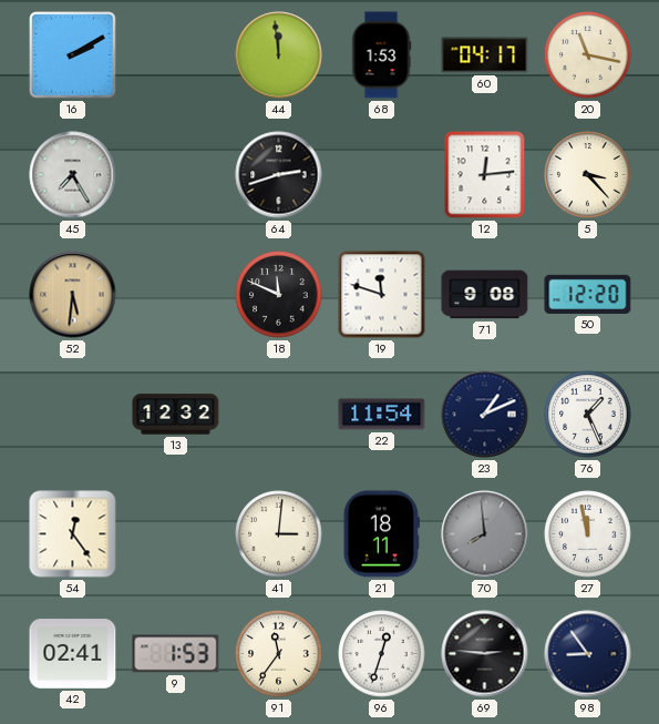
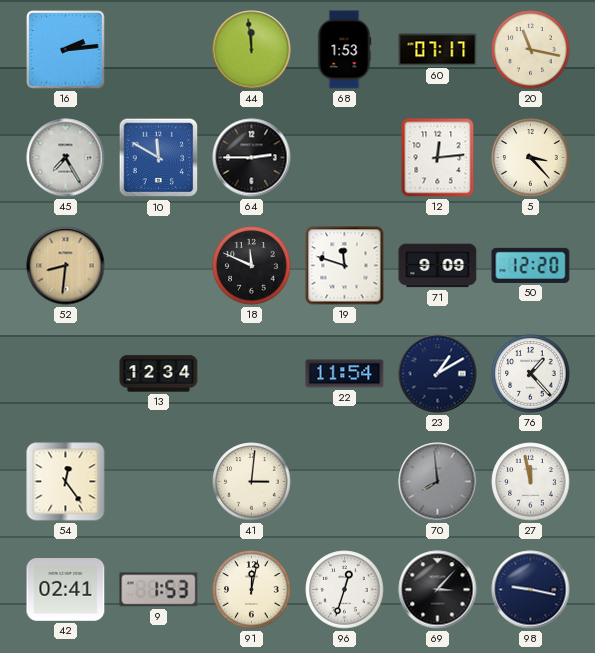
16: 2:10 -> 2:14
60: 04:17 -> 07:17
10: none -> 11:50
64: 2:42 -> 2:45
52: 5:31 -> 8:31
71: 9:08 -> 9:09
13: 12:32 -> 12:34
23: 1:11 -> 1:10
76: 1:26 -> 1:23
21: 18:11 -> none
91: 11:36 -> 12:02
69: 2:46 -> 3:07
98: 8:54 -> 9:17
